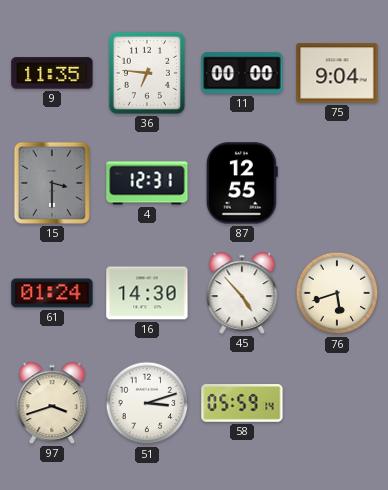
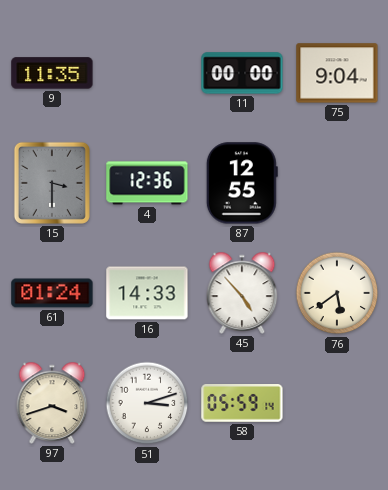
36: 6:46 -> none
4: 12:31 -> 12:36
16: 14:30 -> 14:33
76: 5:42 -> 5:39
